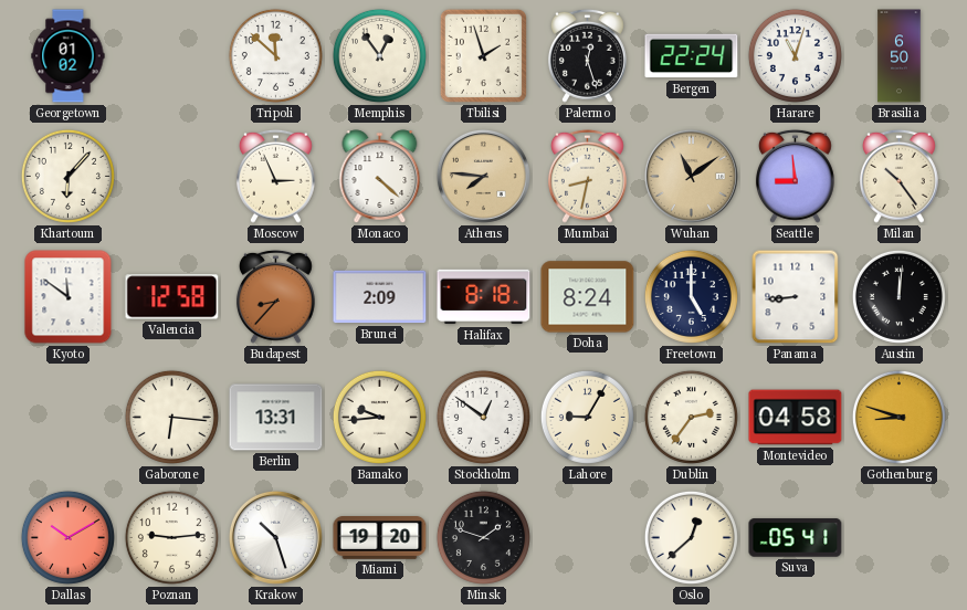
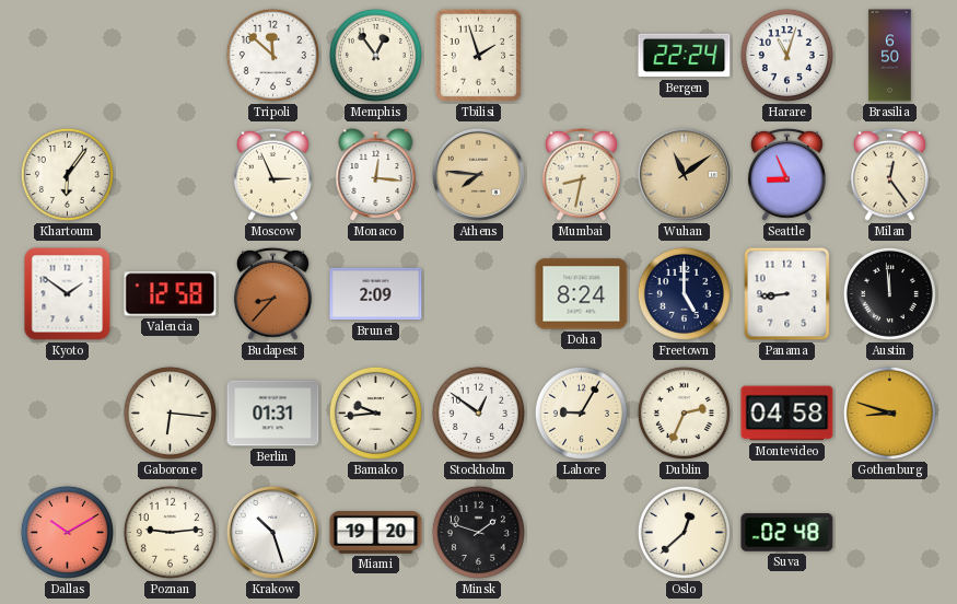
Georgetown: 01:02 -> none
Palermo: 12:27 -> none
Khartoum: 6:07 -> 6:06
Monaco: 4:22 -> 12:16
Seattle: 8:59 -> 8:56
Milan: 10:24 -> 12:24
Kyoto: 11:51 -> 1:51
Halifax: 8:18 -> none
Austin: 12:01 -> 11:59
Berlin: 13:31 -> 01:31
Dublin: 2:36 -> 2:34
Suva: 05:41 -> 02:48
